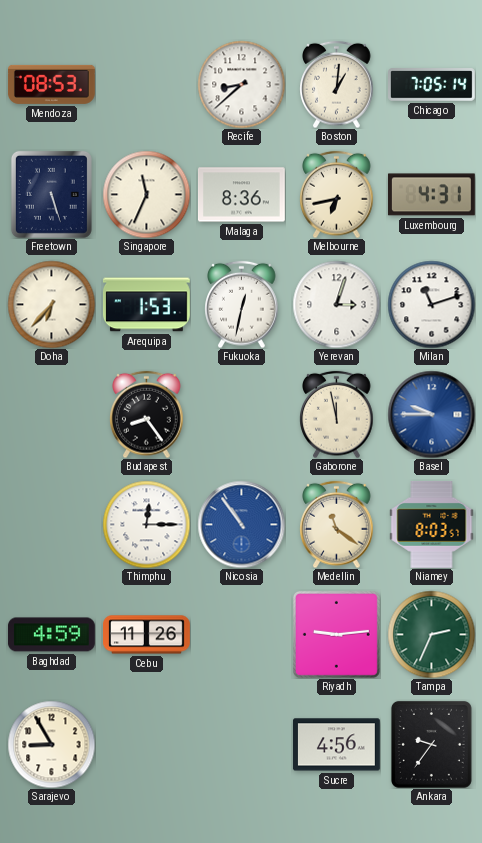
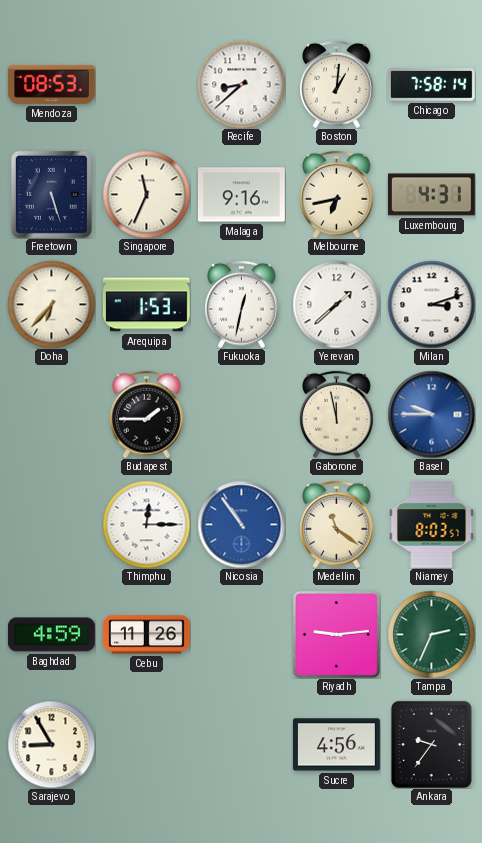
Chicago: 7:05 -> 7:58
Malaga: 8:36 -> 9:16
Yerevan: 3:03 -> 1:38
Milan: 11:12 -> 3:12
Budapest: 8:24 -> 1:45
